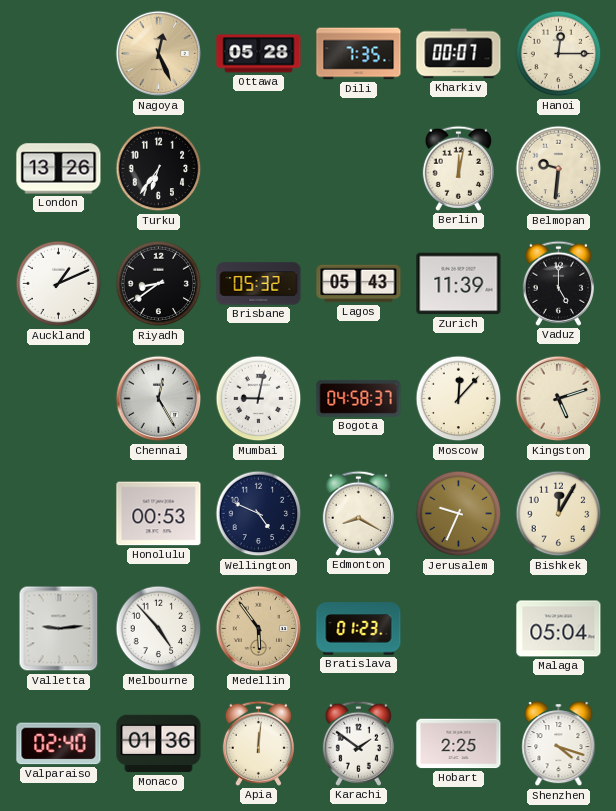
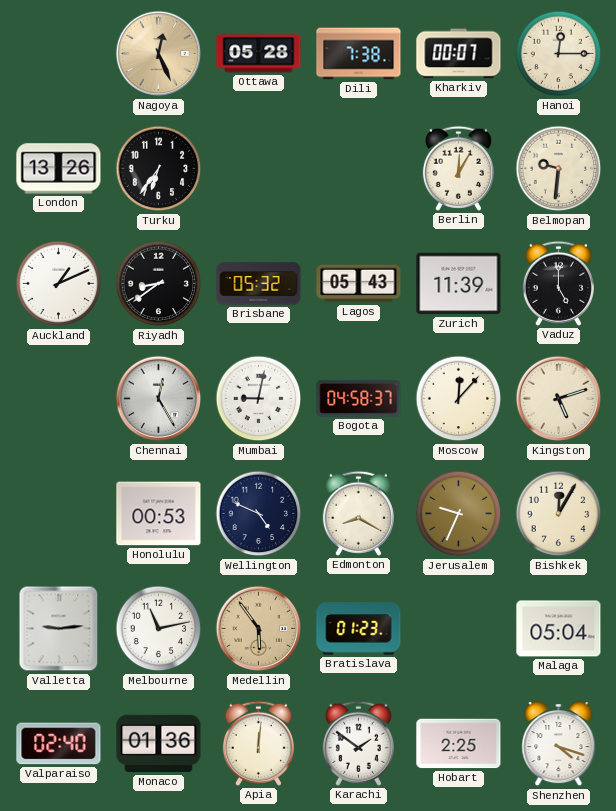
Dili: 7:35 -> 7:38
Berlin: 12:02 -> 12:05
Melbourne: 4:53 -> 11:13
